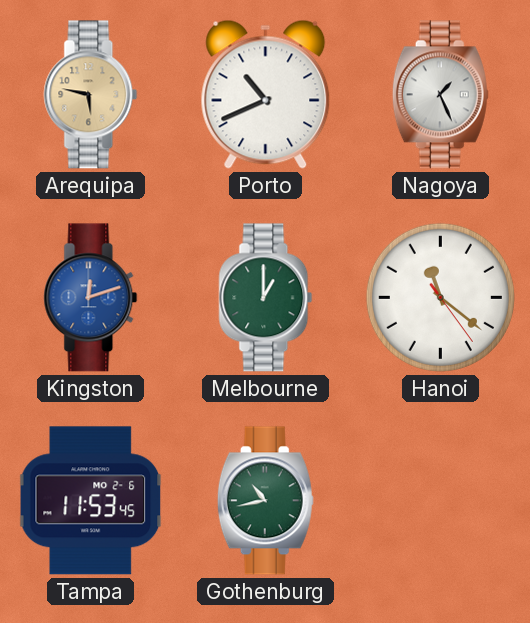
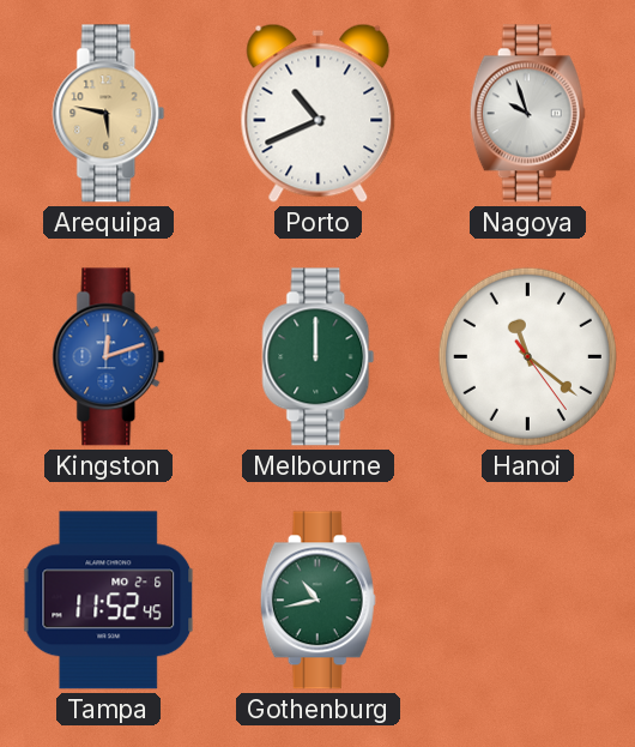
Nagoya: 1:26 -> 9:57
Melbourne: 1:00 -> 12:00
Tampa: 11:53 -> 11:52
